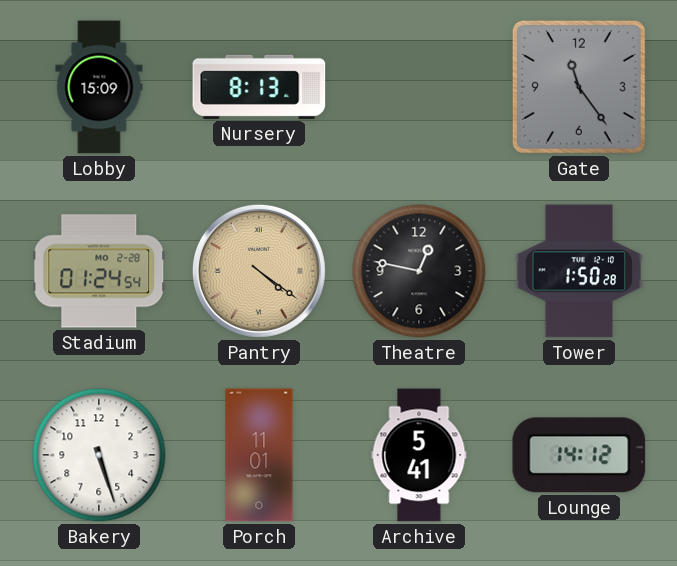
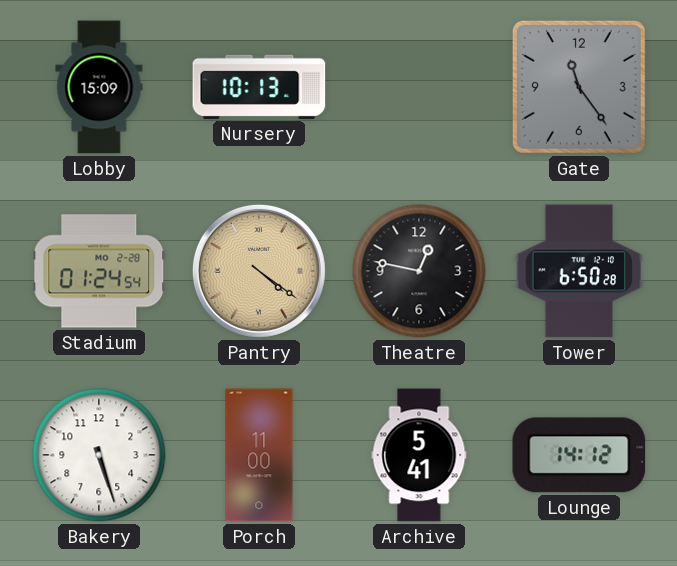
Nursery: 8:13 -> 10:13
Tower: 1:50 -> 6:50
Porch: 11:01 -> 11:00
